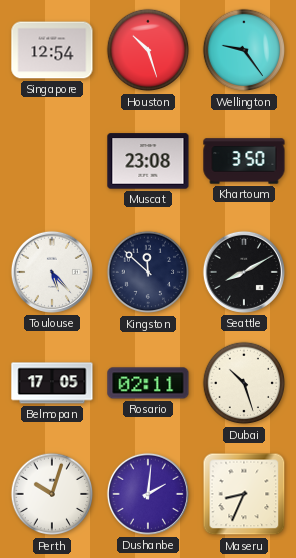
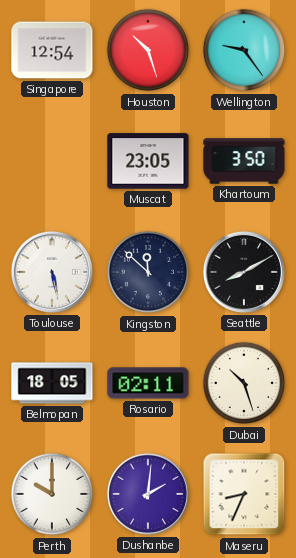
Muscat: 23:08 -> 23:05
Toulouse: 5:23 -> 5:28
Belmopan: 17:05 -> 18:05
Perth: 10:03 -> 10:00
